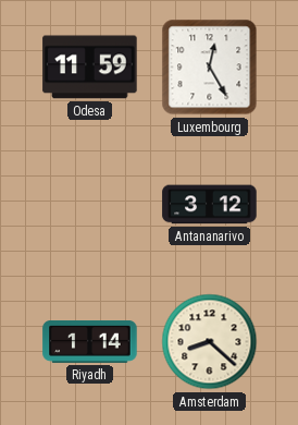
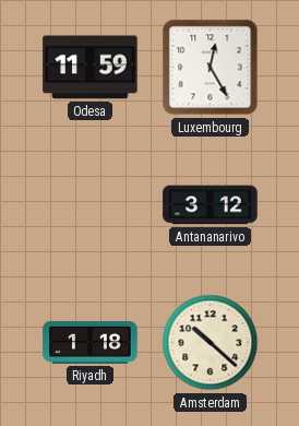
Riyadh: 1:14 -> 1:18
Amsterdam: 8:22 -> 10:22
